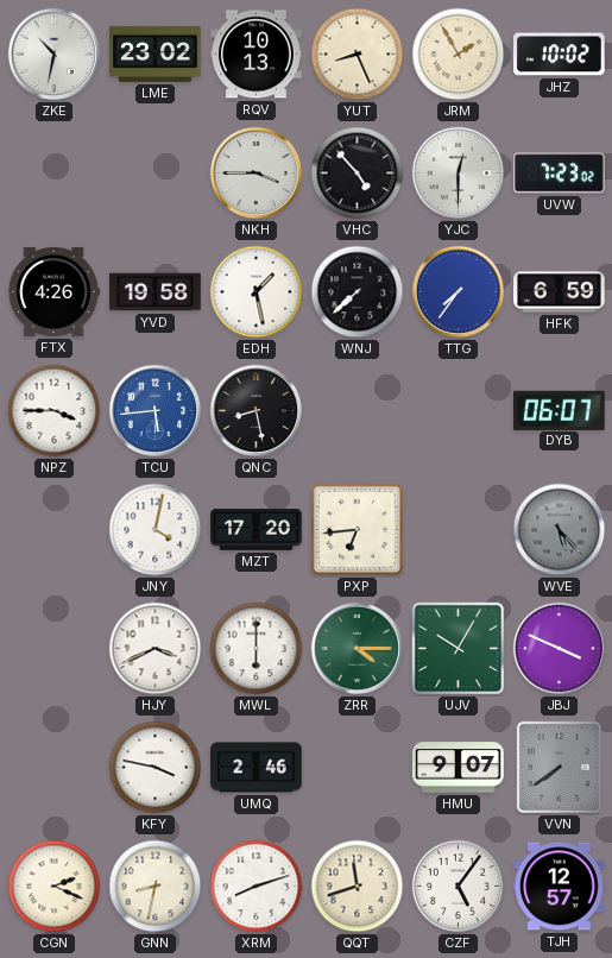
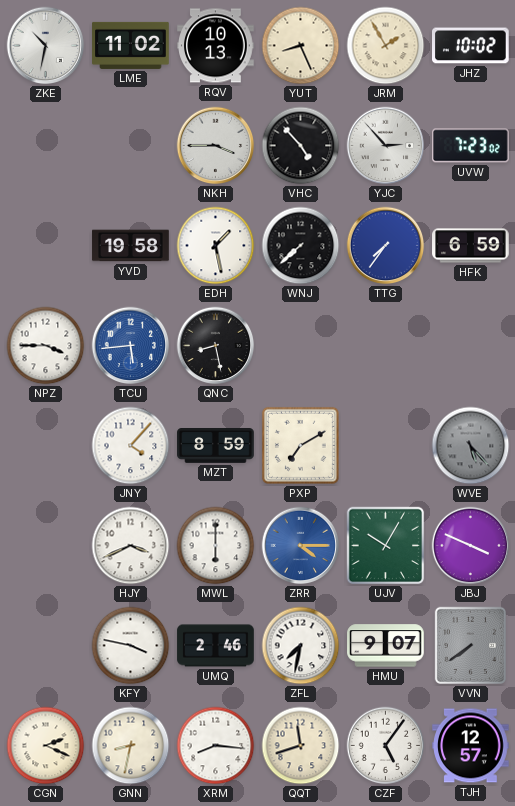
LME: 23:02 -> 11:02
YJC: 12:30 -> 2:53
FTX: 4:26 -> none
DYB: 06:07 -> none
JNY: 4:02 -> 4:07
MZT: 17:20 -> 8:59
PXP: 6:44 -> 7:10
ZRR dial: green -> blue
ZFL: none -> 7:32
XRM: 8:12 -> 8:16
